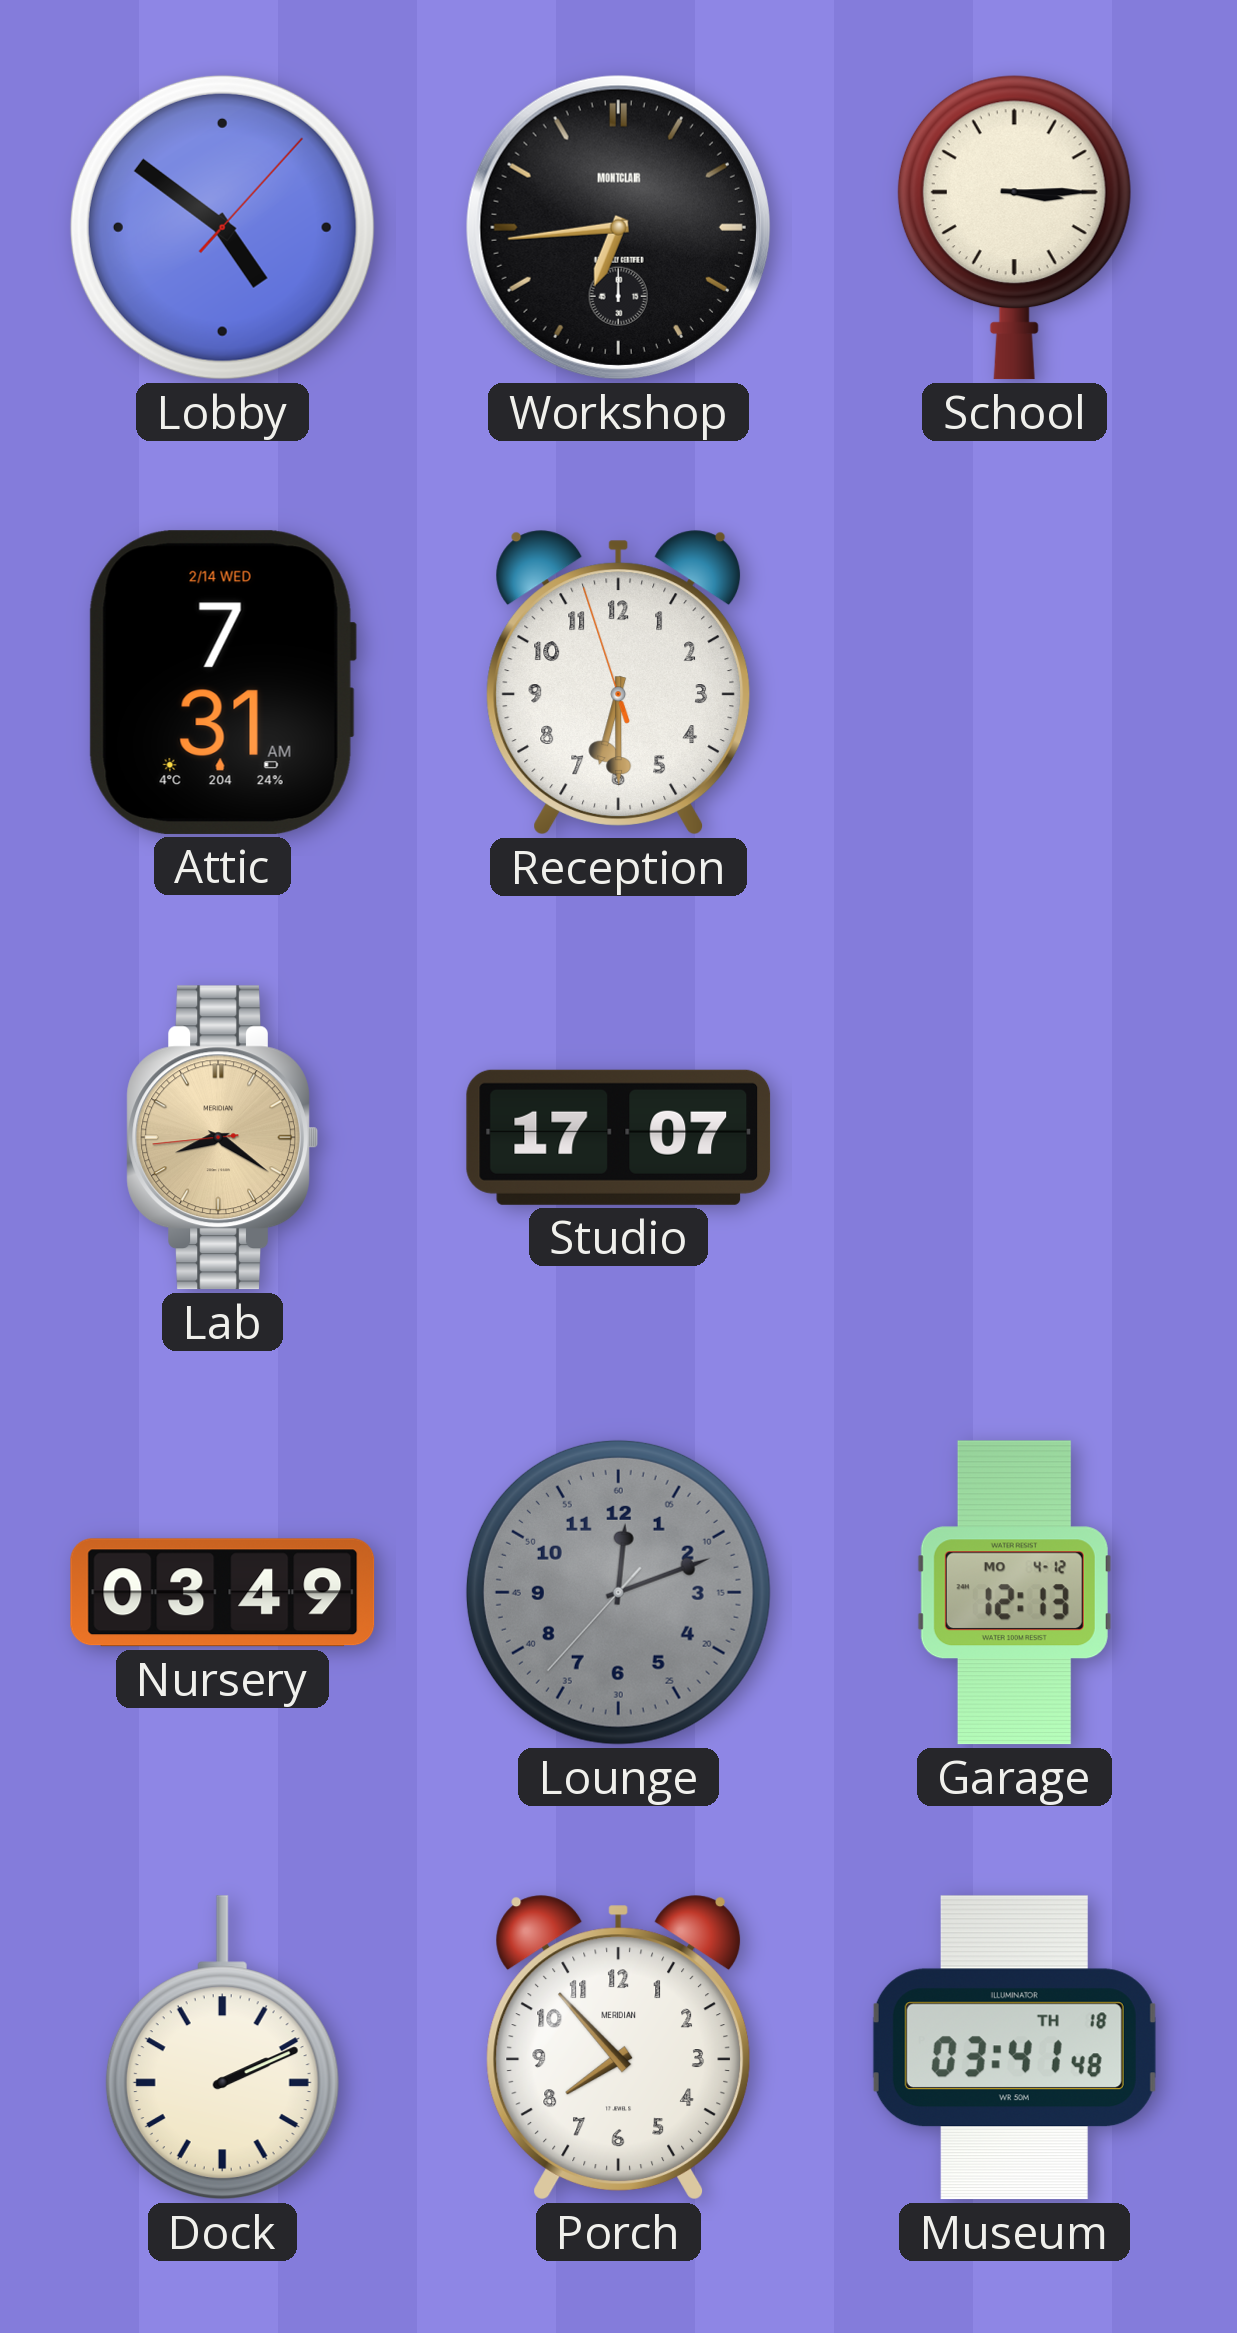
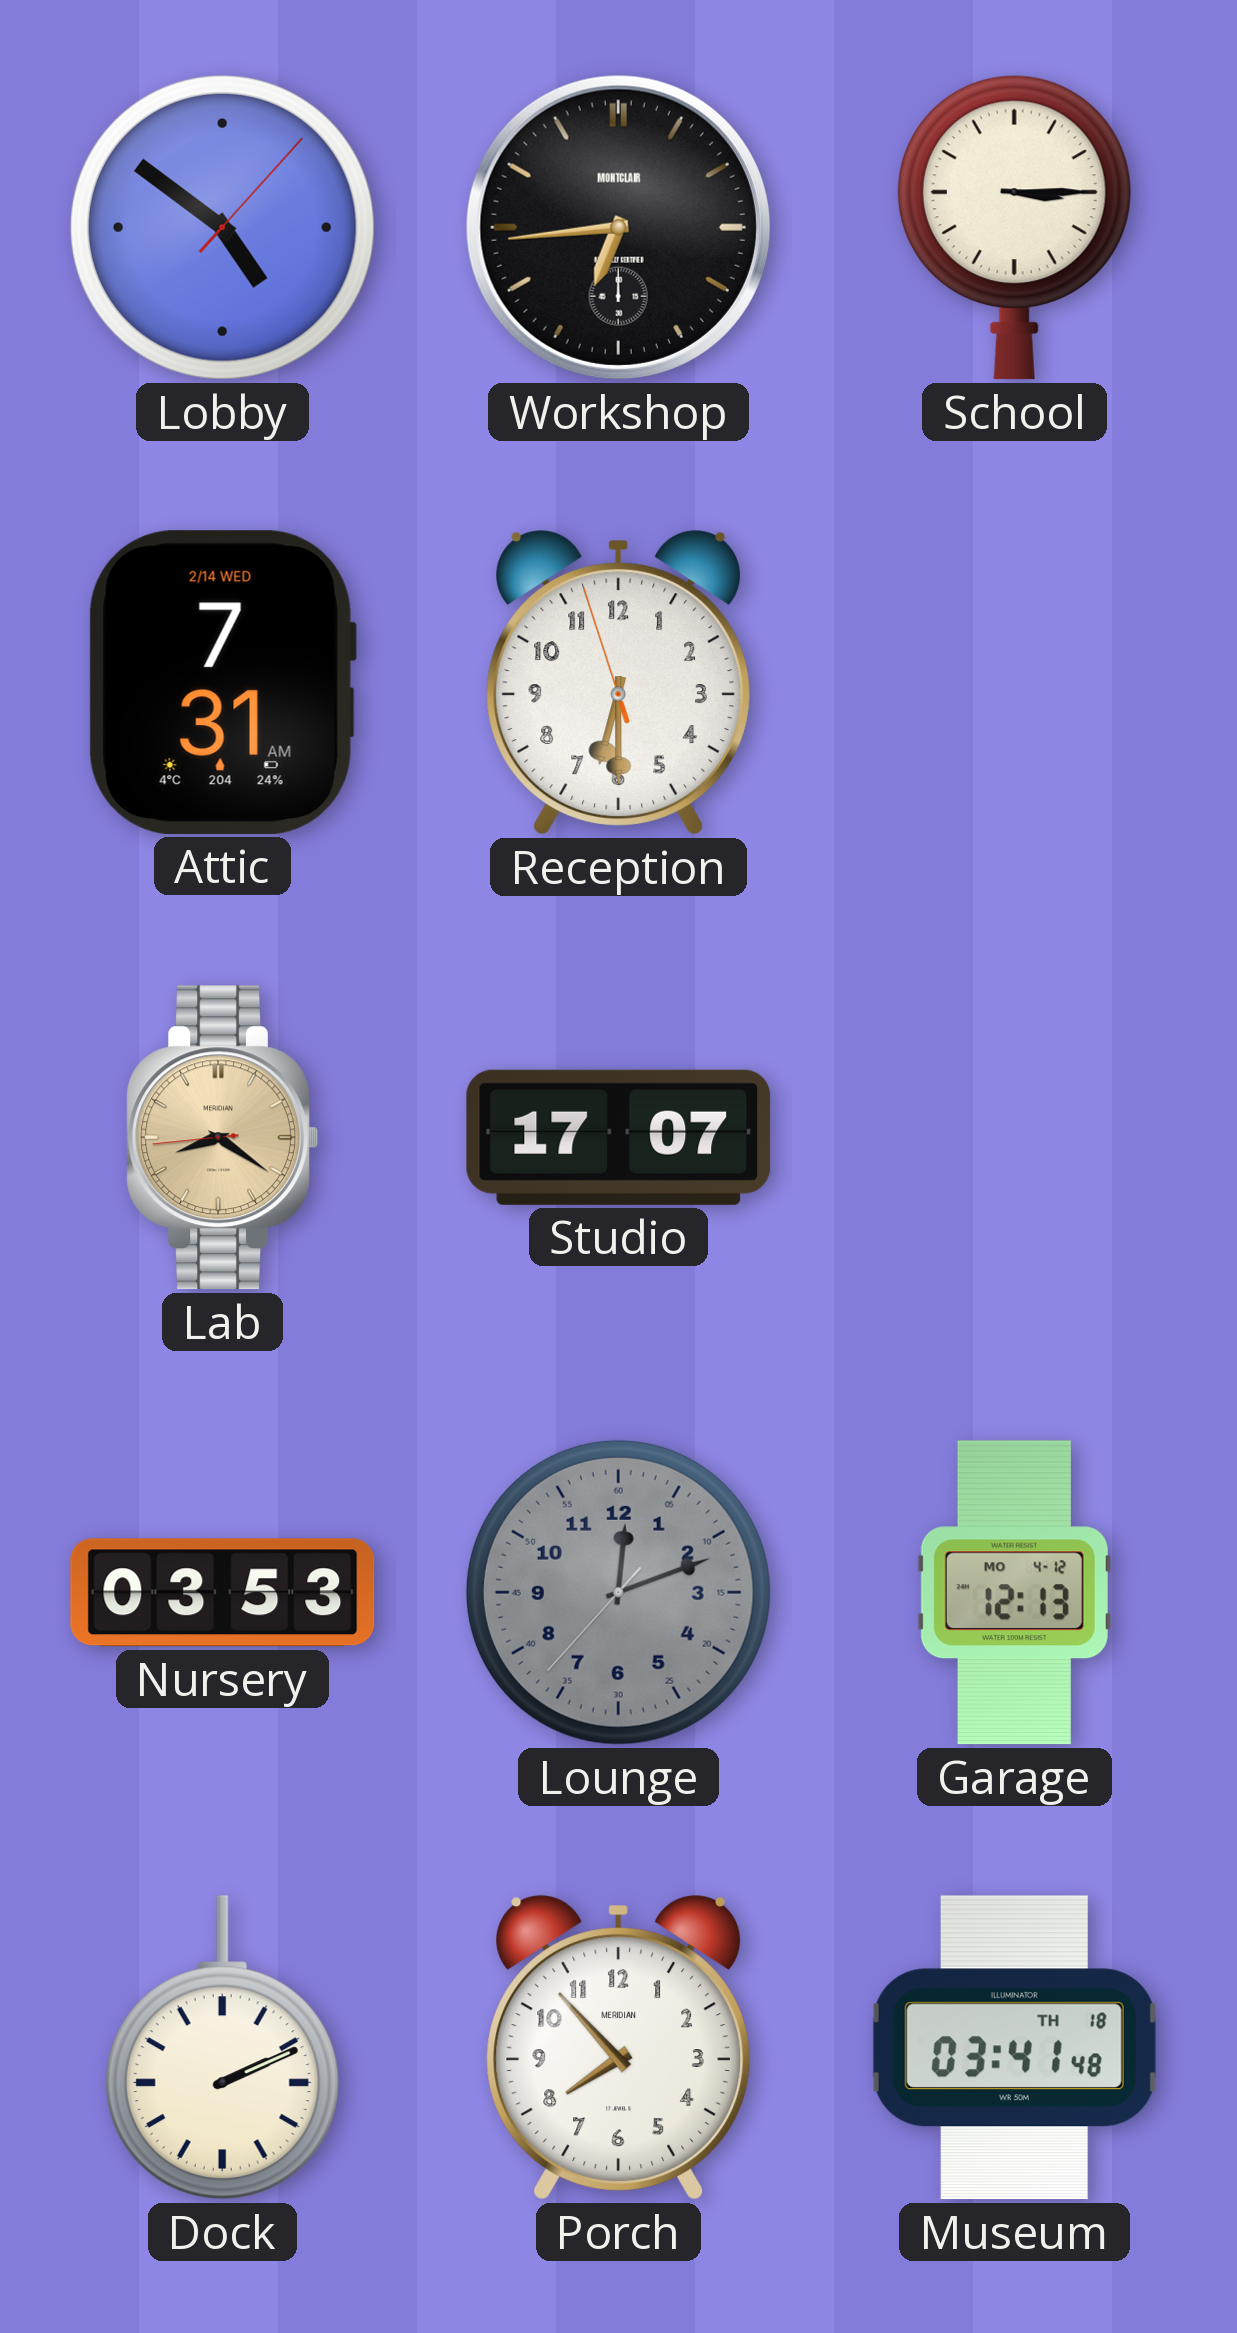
Nursery: 03:49 -> 03:53
